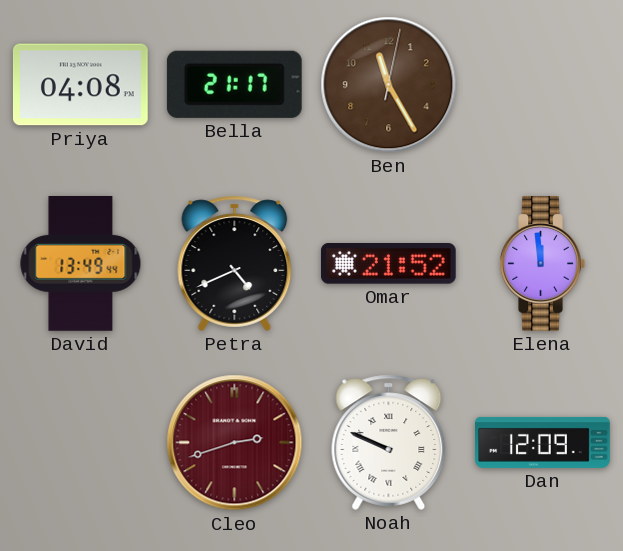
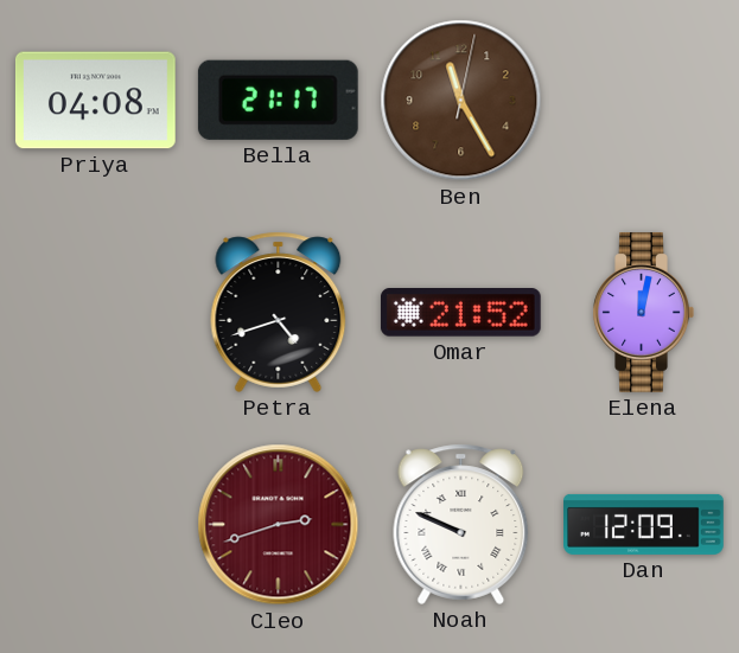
David: 13:49 -> none
Petra: 4:41 -> 4:42
Elena: 11:59 -> 12:02
